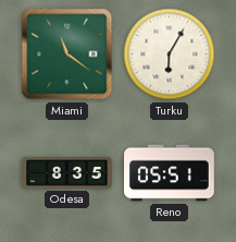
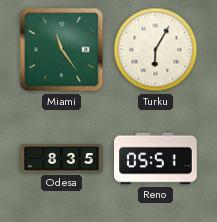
Miami: 11:21 -> 11:24
